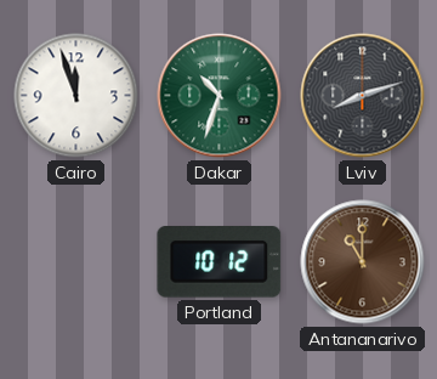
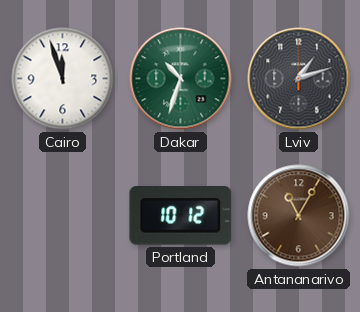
Lviv: 8:12 -> 1:12
Antananarivo: 11:00 -> 11:05
